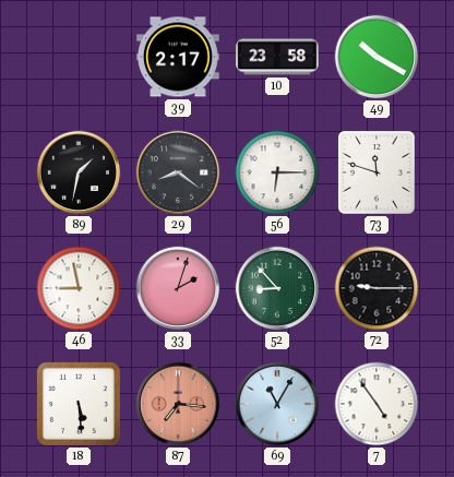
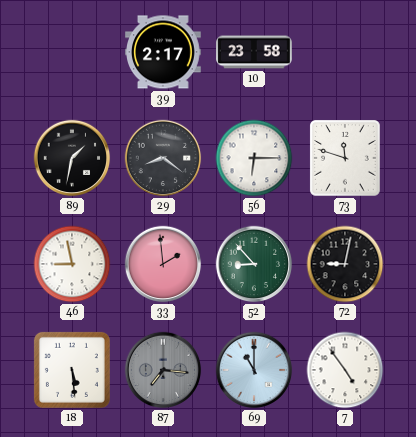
49: 10:20 -> none
33: 2:03 -> 1:59
72: 9:15 -> 9:02
87 dial: salmon -> grey
69: 11:05 -> 11:00
